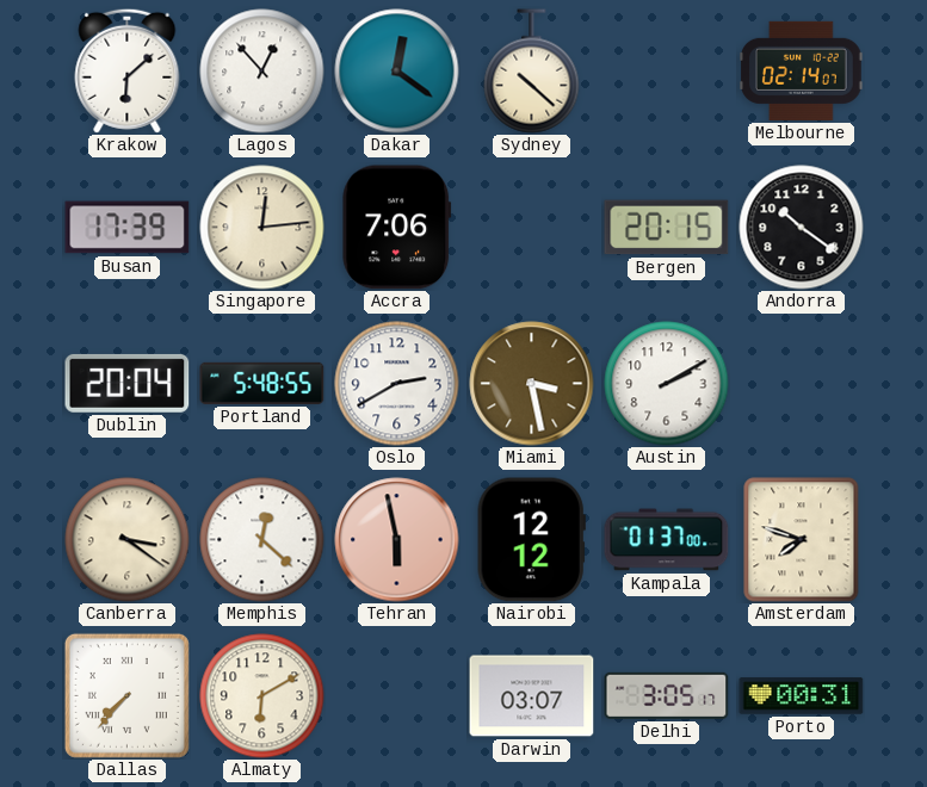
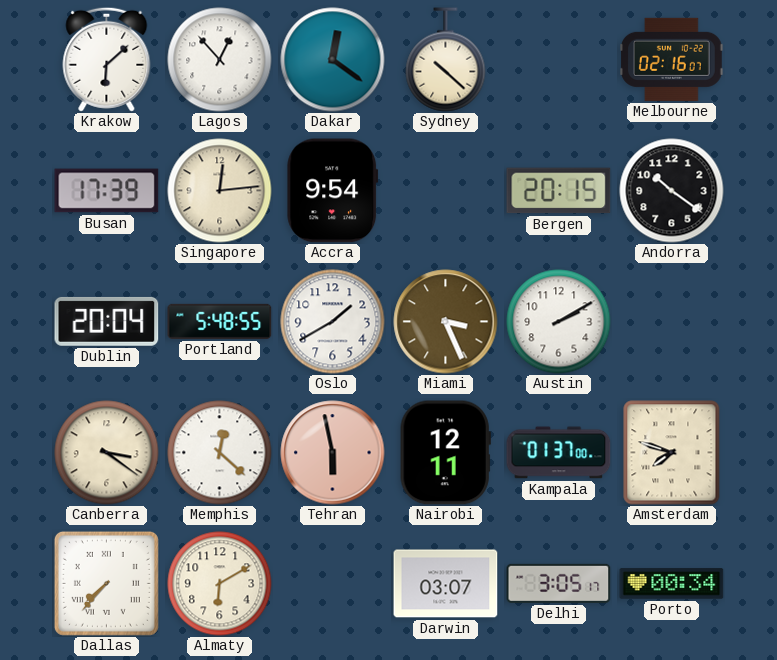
Melbourne: 02:14 -> 02:16
Accra: 7:06 -> 9:54
Oslo: 2:40 -> 1:40
Miami: 3:28 -> 3:26
Nairobi: 12:12 -> 12:11
Porto: 00:31 -> 00:34
